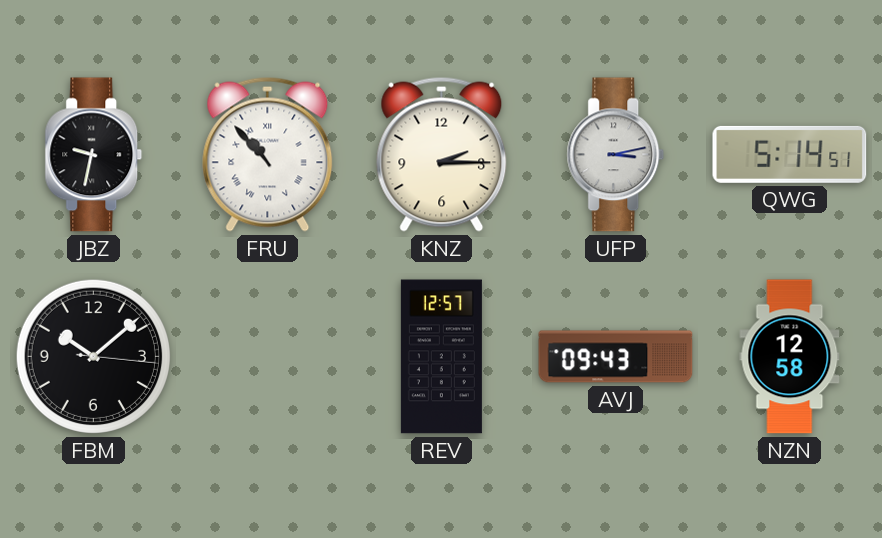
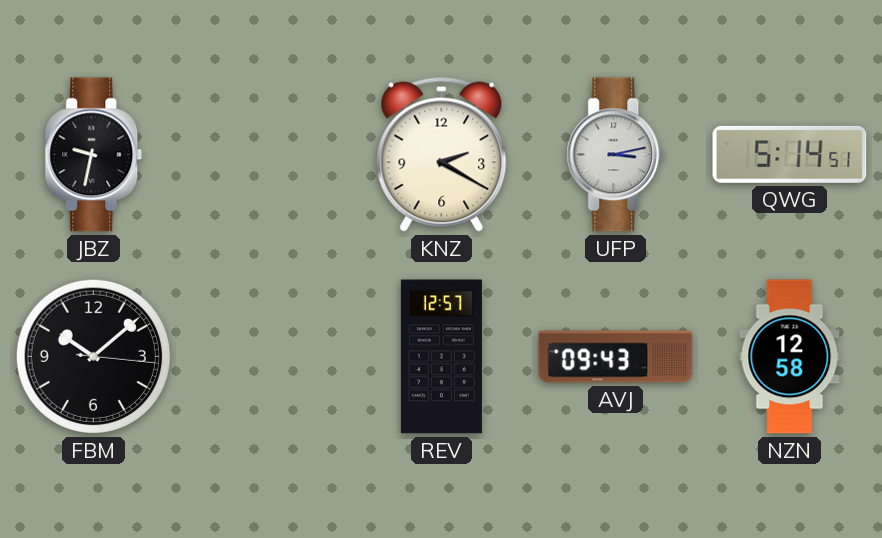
FRU: 10:53 -> none
KNZ: 2:15 -> 2:20
